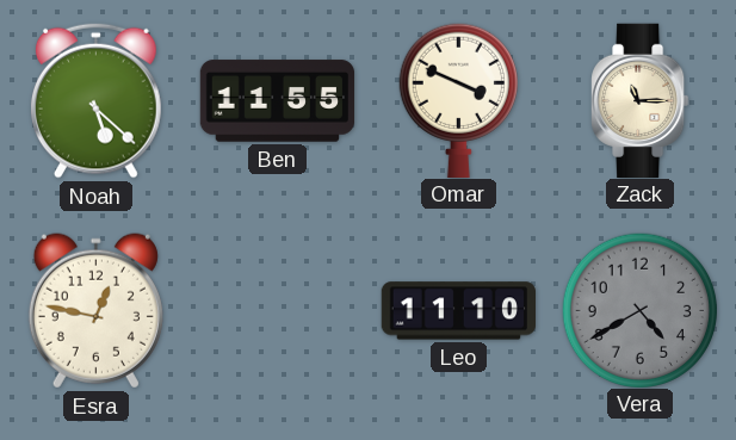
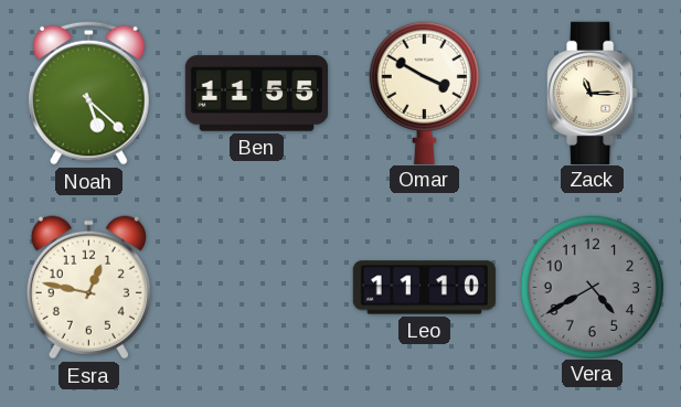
Omar: 3:49 -> 3:50
